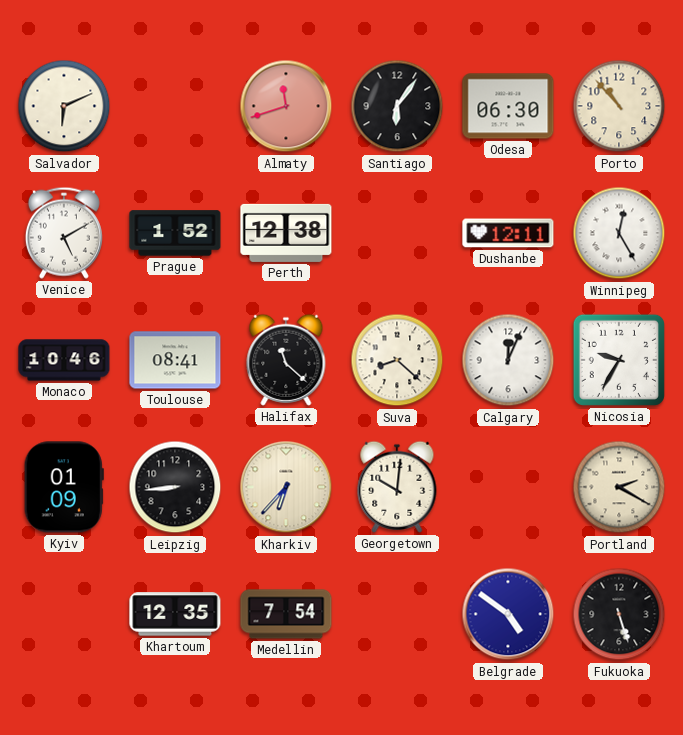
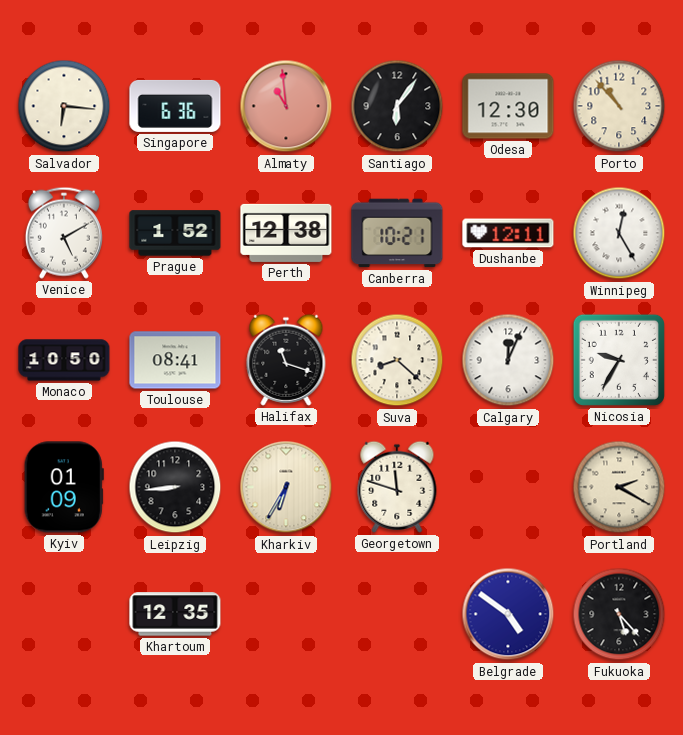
Salvador: 6:11 -> 6:16
Singapore: none -> 6:36
Almaty: 11:42 -> 10:59
Odesa: 06:30 -> 12:30
Canberra: none -> 10:21
Monaco: 10:46 -> 10:50
Halifax: 11:22 -> 11:18
Kharkiv: 6:37 -> 6:35
Georgetown: 10:01 -> 11:48
Medellin: 7:54 -> none
Fukuoka: 5:27 -> 5:23
